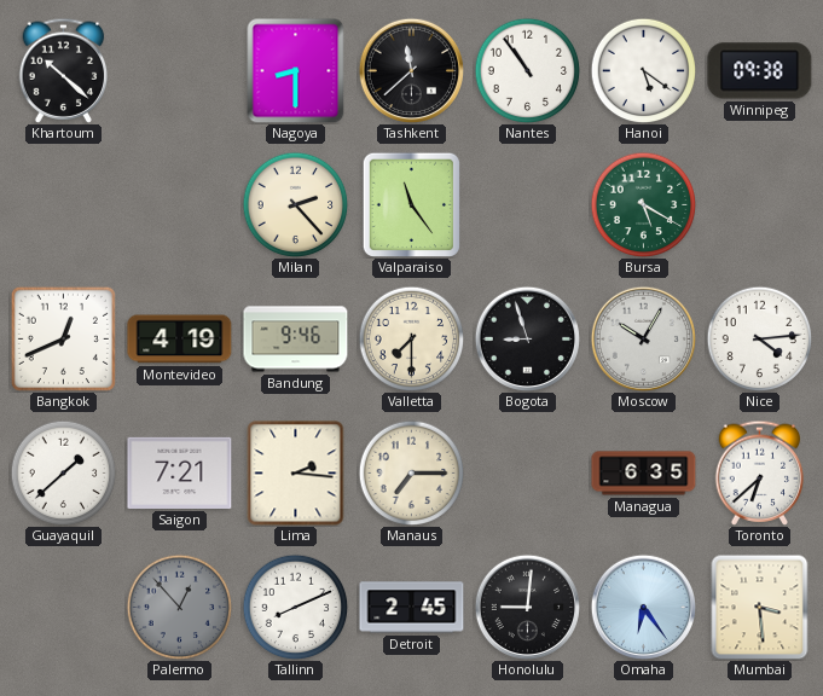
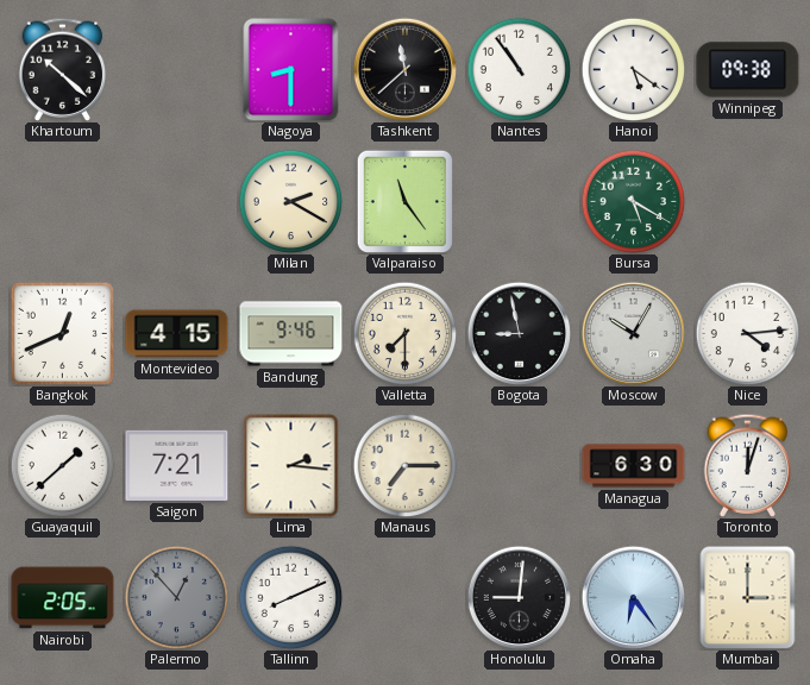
Milan: 2:23 -> 2:20
Montevideo: 4:19 -> 4:15
Bogota: 8:57 -> 8:58
Managua: 6:35 -> 6:30
Toronto: 6:38 -> 12:03
Nairobi: none -> 2:05
Detroit: 2:45 -> none
Mumbai: 3:29 -> 3:00
